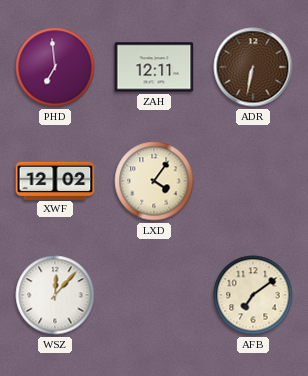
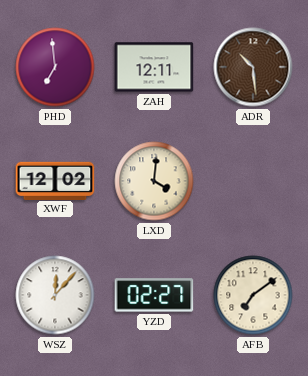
ADR: 6:32 -> 10:29
LXD: 4:06 -> 4:01
YZD: none -> 02:27
